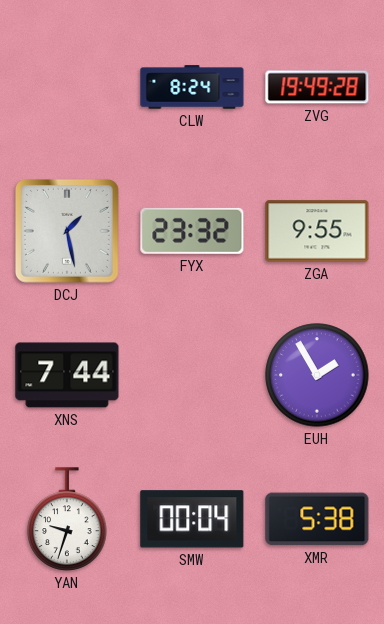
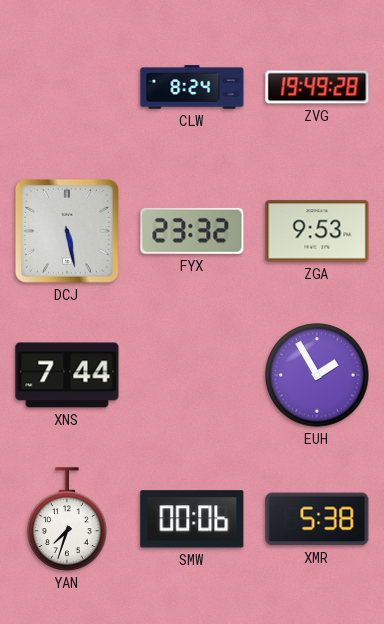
DCJ: 1:28 -> 5:28
ZGA: 9:55 -> 9:53
YAN: 9:33 -> 7:33
SMW: 00:04 -> 00:06
